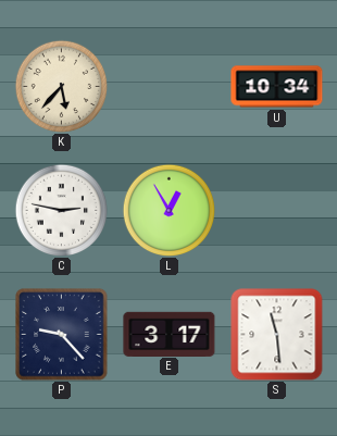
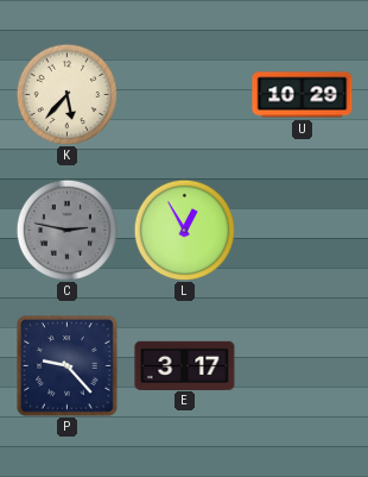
U: 10:34 -> 10:29
C dial: white -> grey
S: 11:29 -> none
